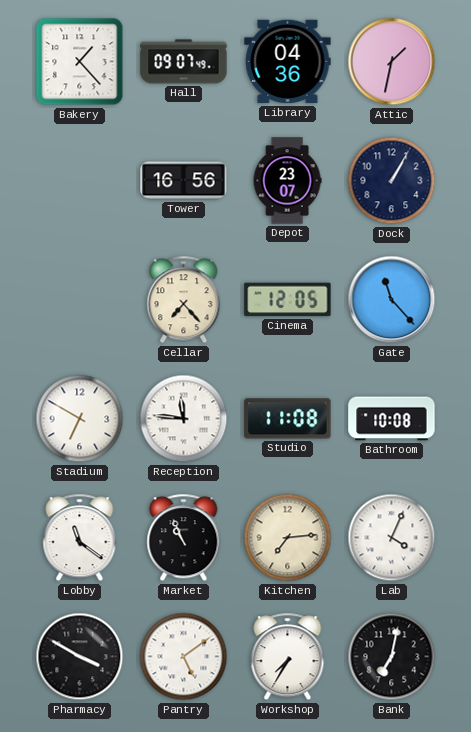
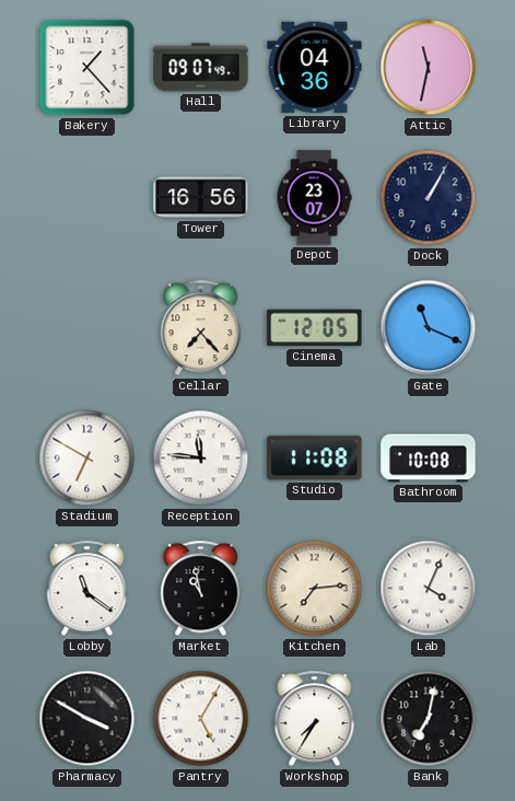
Attic: 1:32 -> 11:32
Gate: 11:23 -> 11:19
Market: 10:56 -> 10:58
Pantry: 5:09 -> 5:05
